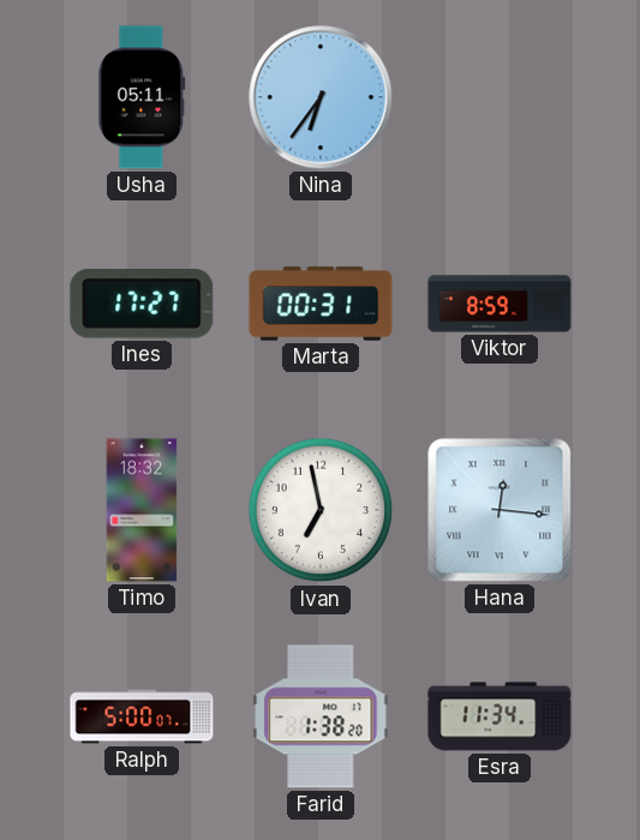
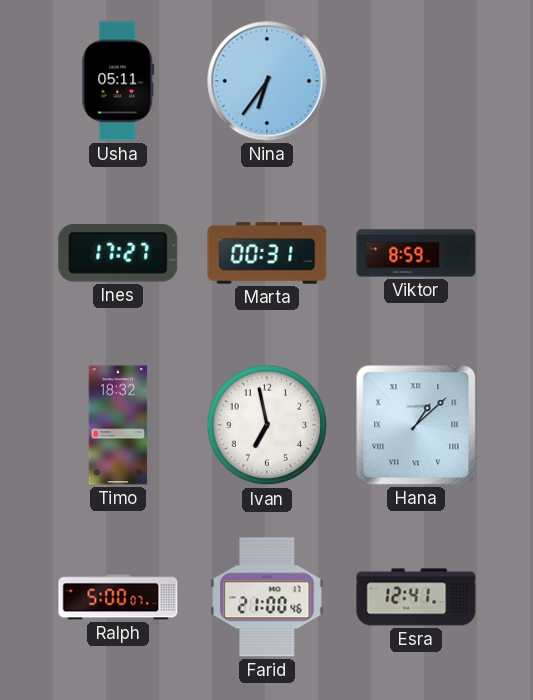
Hana: 12:16 -> 1:08
Farid: 1:38 -> 21:00
Esra: 11:34 -> 12:41
